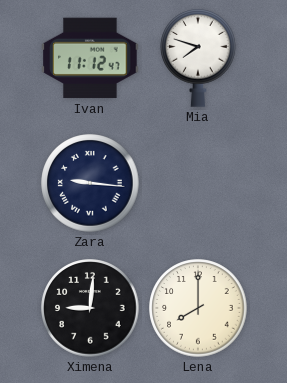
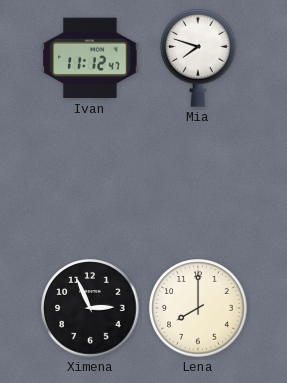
Zara: 9:16 -> none
Ximena: 9:01 -> 2:56
